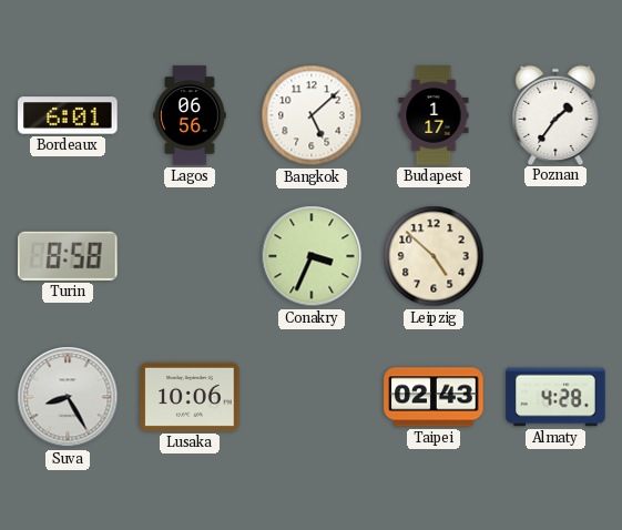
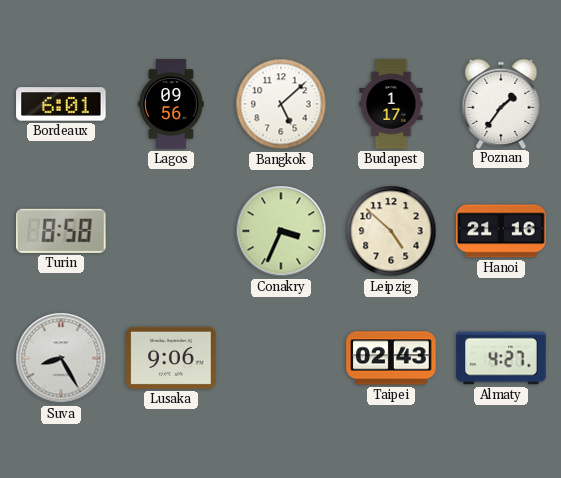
Lagos: 06:56 -> 09:56
Hanoi: none -> 21:16
Lusaka: 10:06 -> 9:06
Almaty: 4:28 -> 4:27
